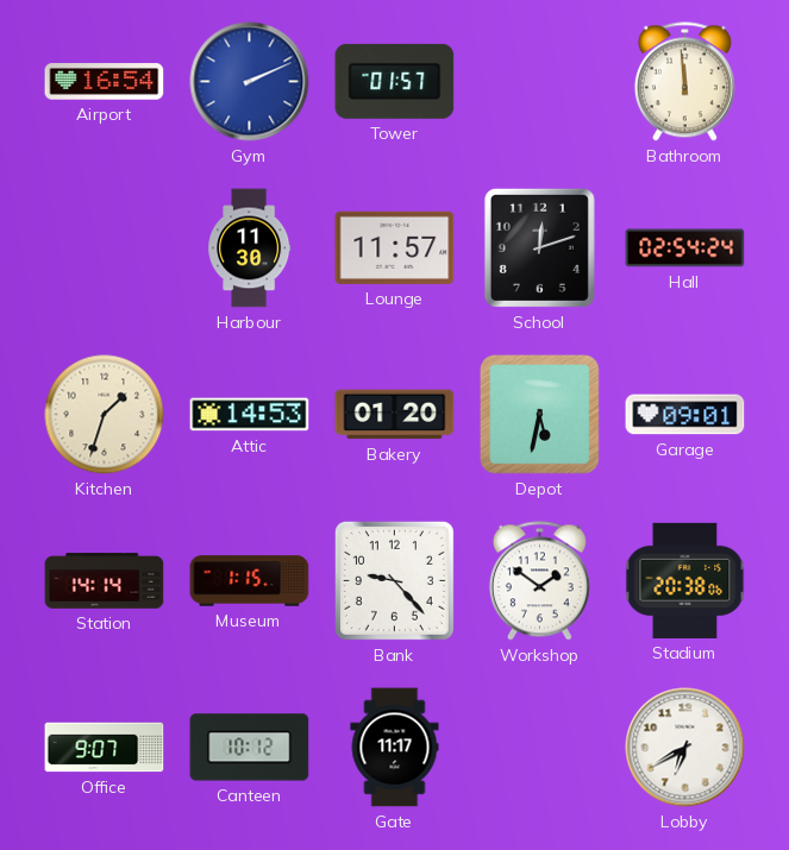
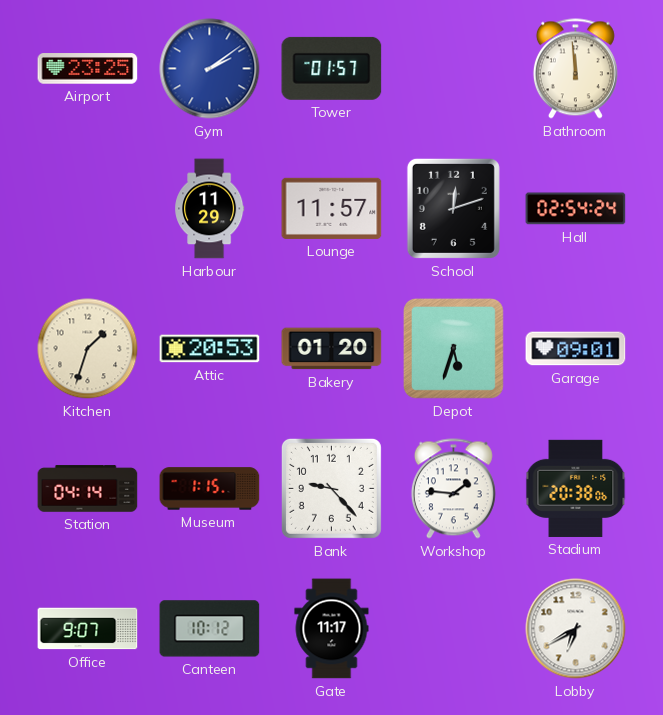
Airport: 16:54 -> 23:25
Gym: 2:11 -> 2:09
Harbour: 11:30 -> 11:29
Attic: 14:53 -> 20:53
Depot: 5:32 -> 5:33
Station: 14:14 -> 04:14
Workshop: 1:51 -> 1:46
